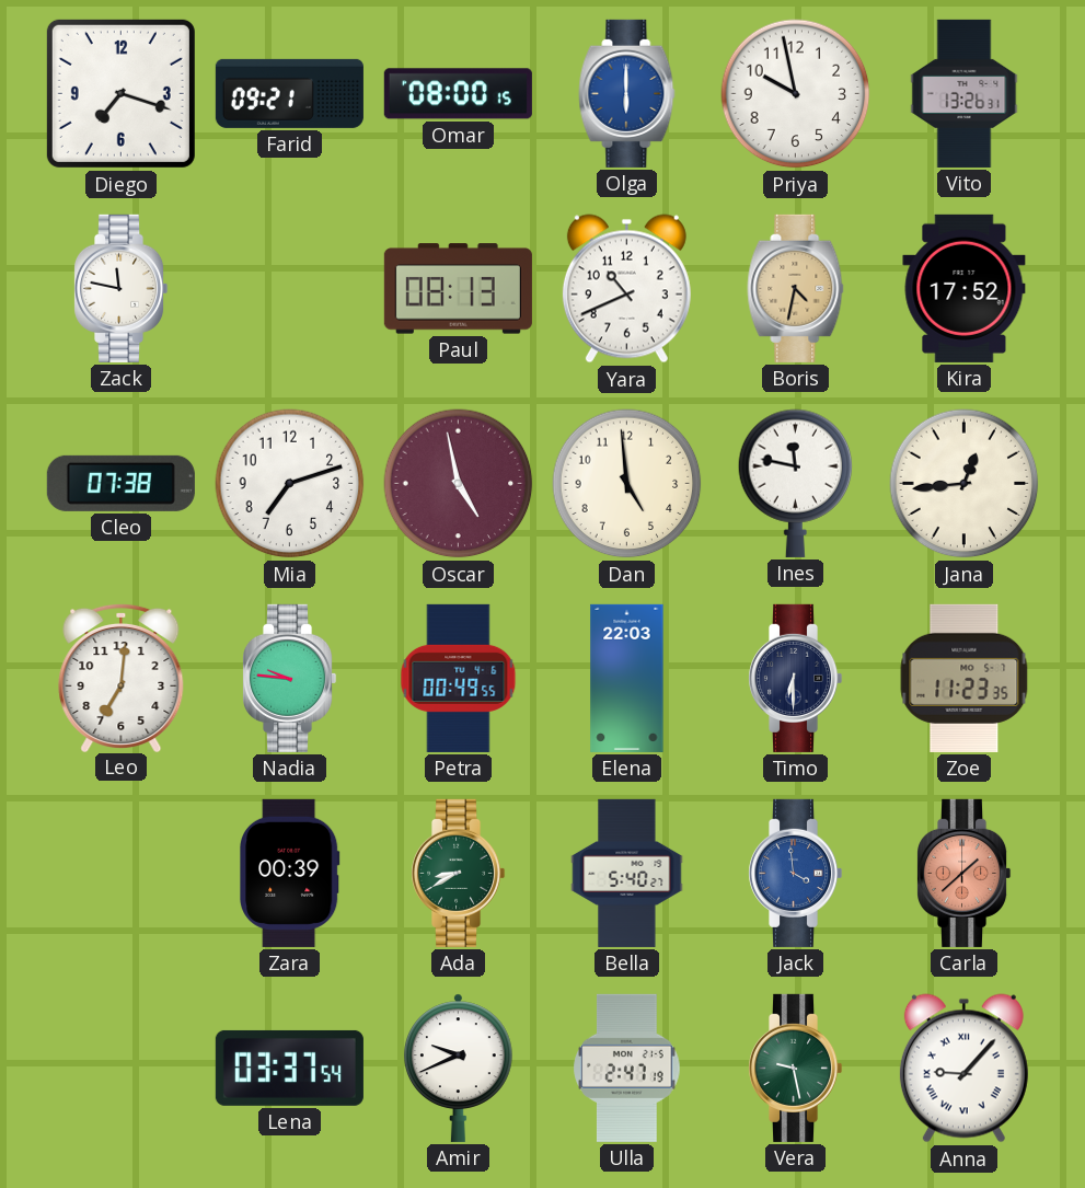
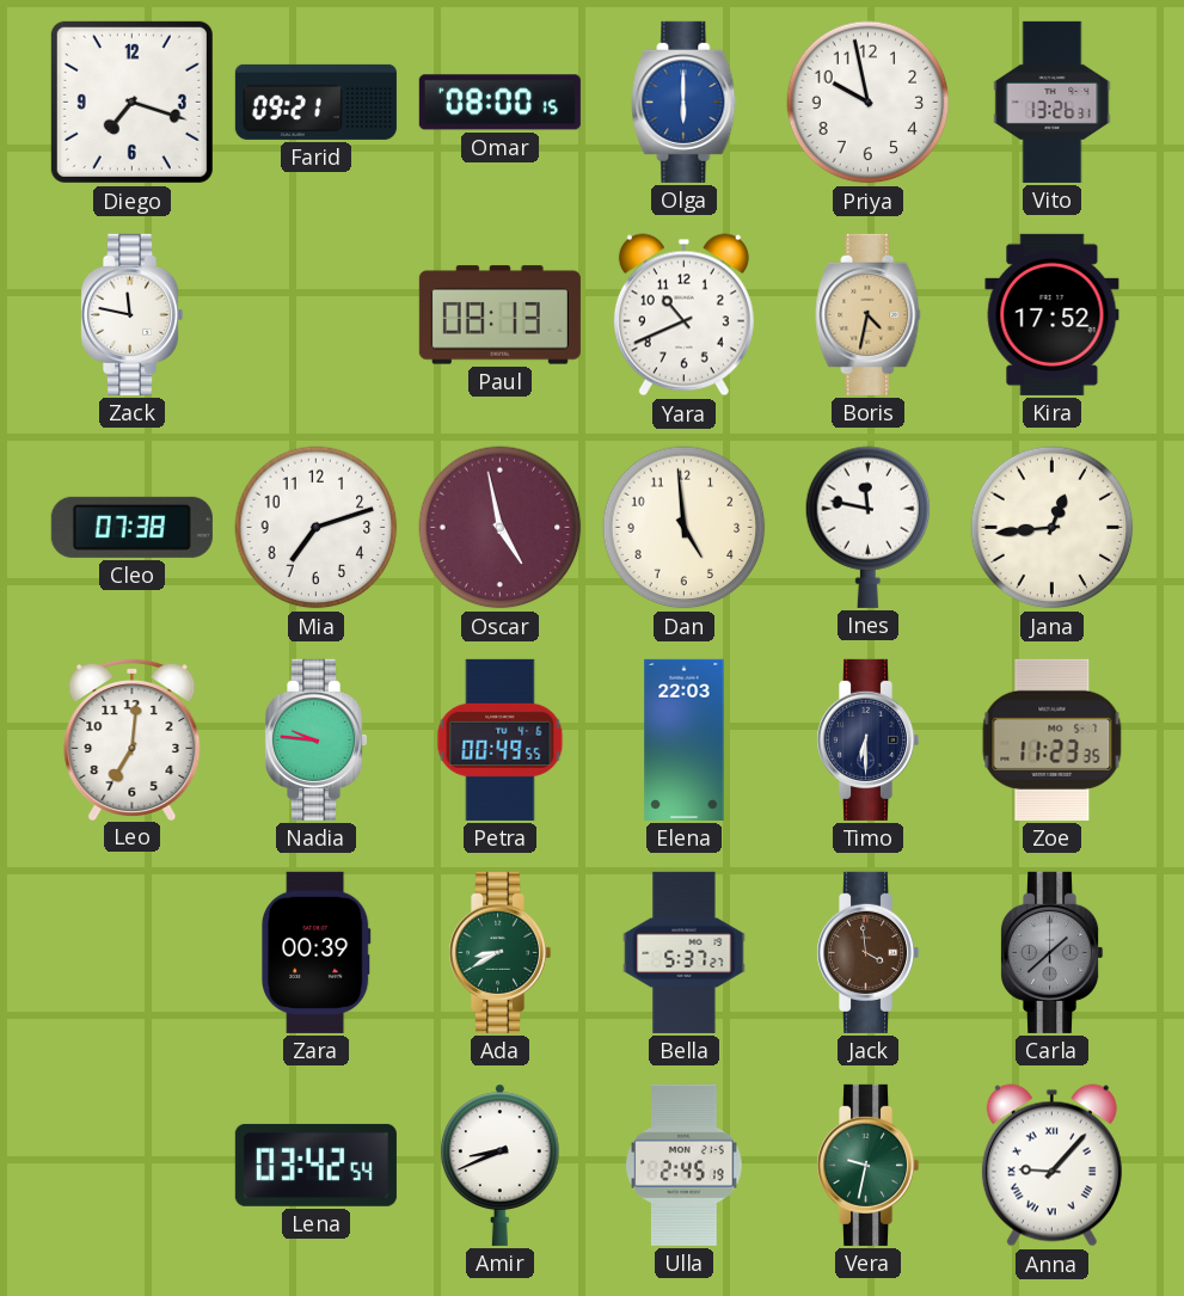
Bella: 5:40 -> 5:37
Jack dial: blue -> brown
Carla dial: salmon -> grey
Lena: 03:37 -> 03:42
Amir: 9:41 -> 8:41
Ulla: 2:47 -> 2:45
Vera: 9:28 -> 9:32
